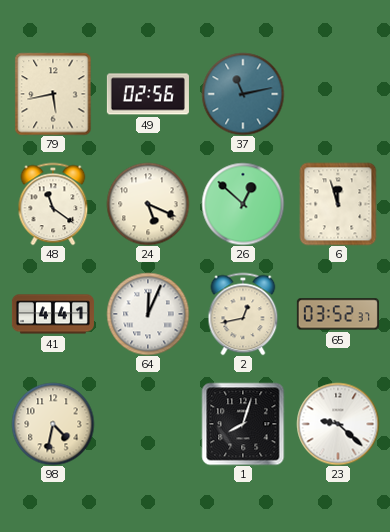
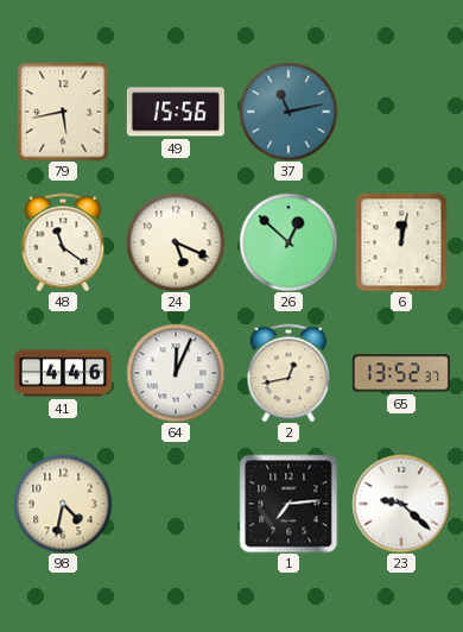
49: 02:56 -> 15:56
6: 11:57 -> 12:02
41: 4:41 -> 4:46
65: 03:52 -> 13:52
1: 8:03 -> 7:14
